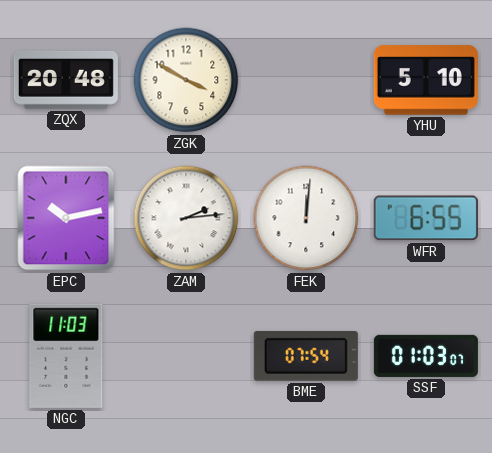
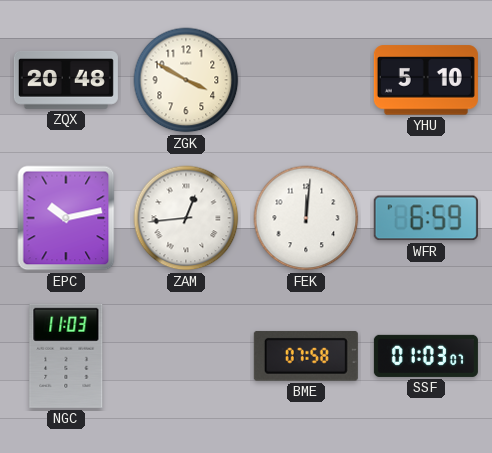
ZAM: 2:14 -> 12:44
WFR: 6:55 -> 6:59
BME: 07:54 -> 07:58
